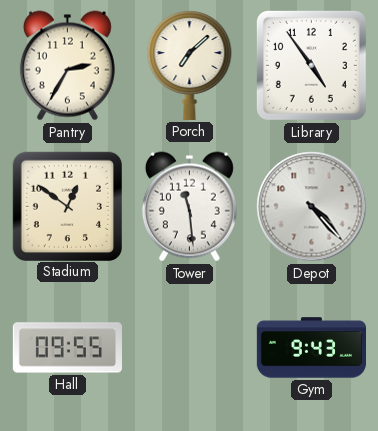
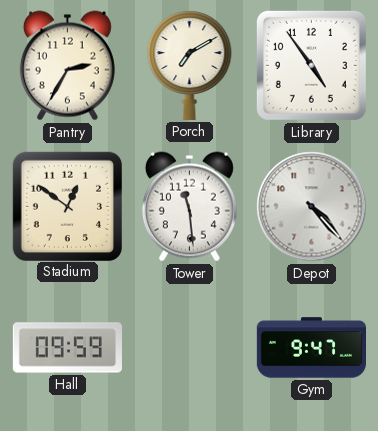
Porch: 7:08 -> 7:10
Hall: 09:55 -> 09:59
Gym: 9:43 -> 9:47
